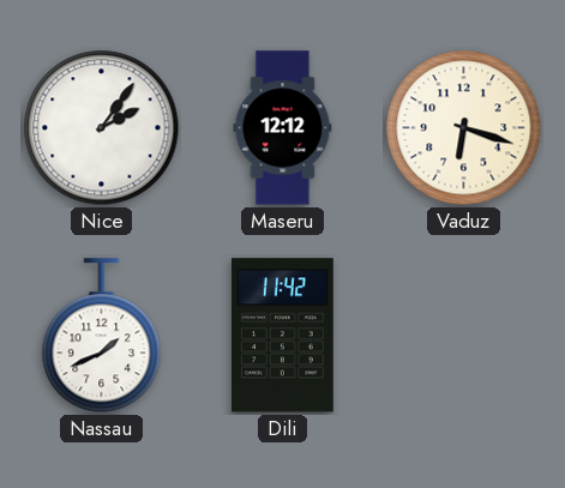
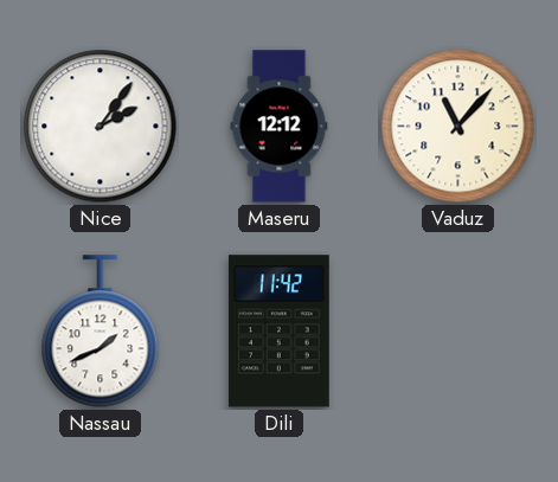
Vaduz: 6:18 -> 11:07
